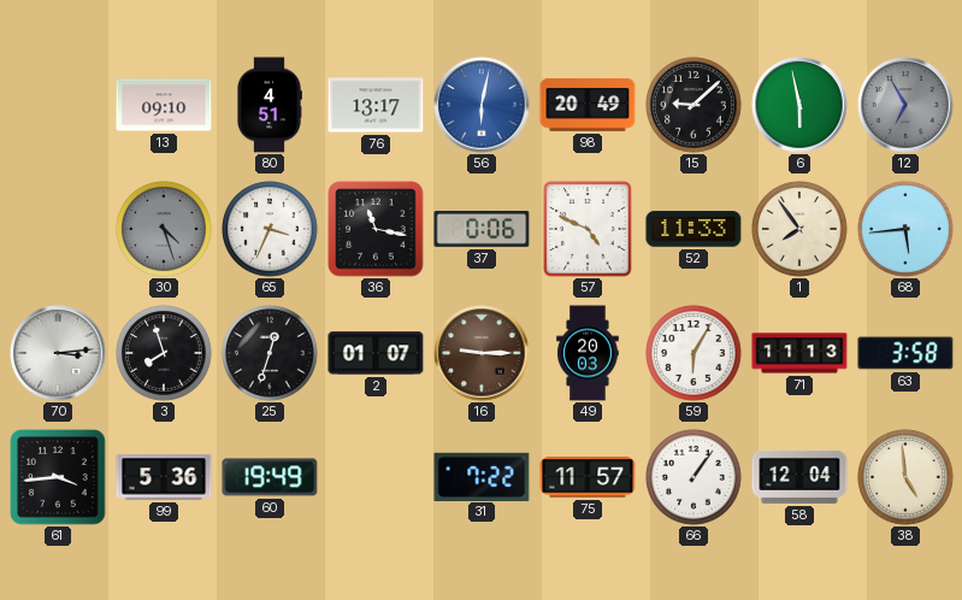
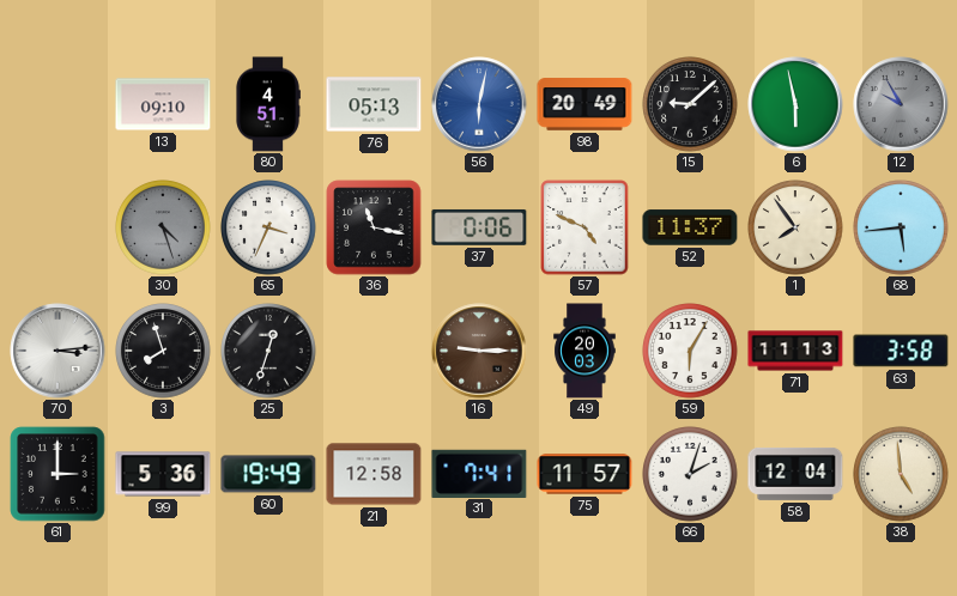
76: 13:17 -> 05:13
12: 6:55 -> 9:55
52: 11:33 -> 11:37
2: 01:07 -> none
61: 3:44 -> 3:00
21: none -> 12:58
31: 7:22 -> 7:41
66: 1:06 -> 2:03
